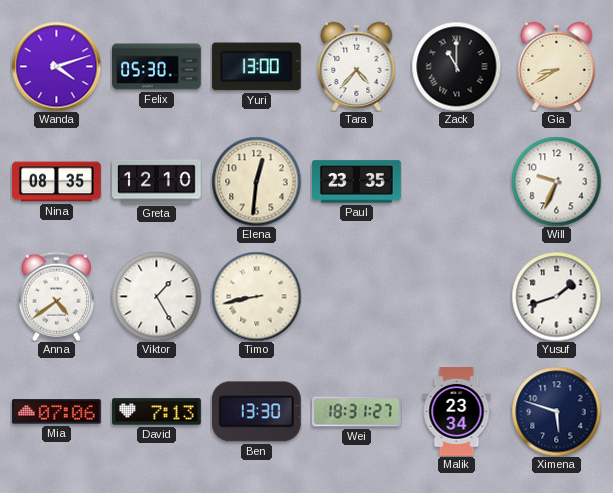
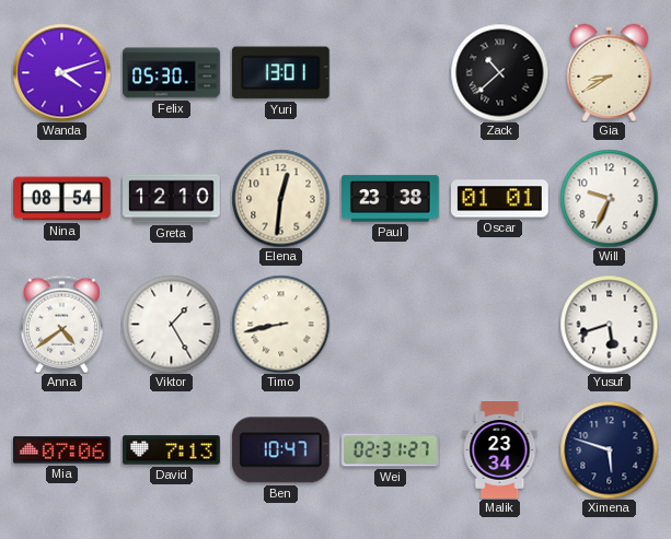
Yuri: 13:00 -> 13:01
Tara: 4:37 -> none
Zack: 11:00 -> 10:38
Nina: 08:35 -> 08:54
Paul: 23:35 -> 23:38
Oscar: none -> 01:01
Yusuf: 1:42 -> 5:42
Ben: 13:30 -> 10:47
Wei: 18:31 -> 02:31
